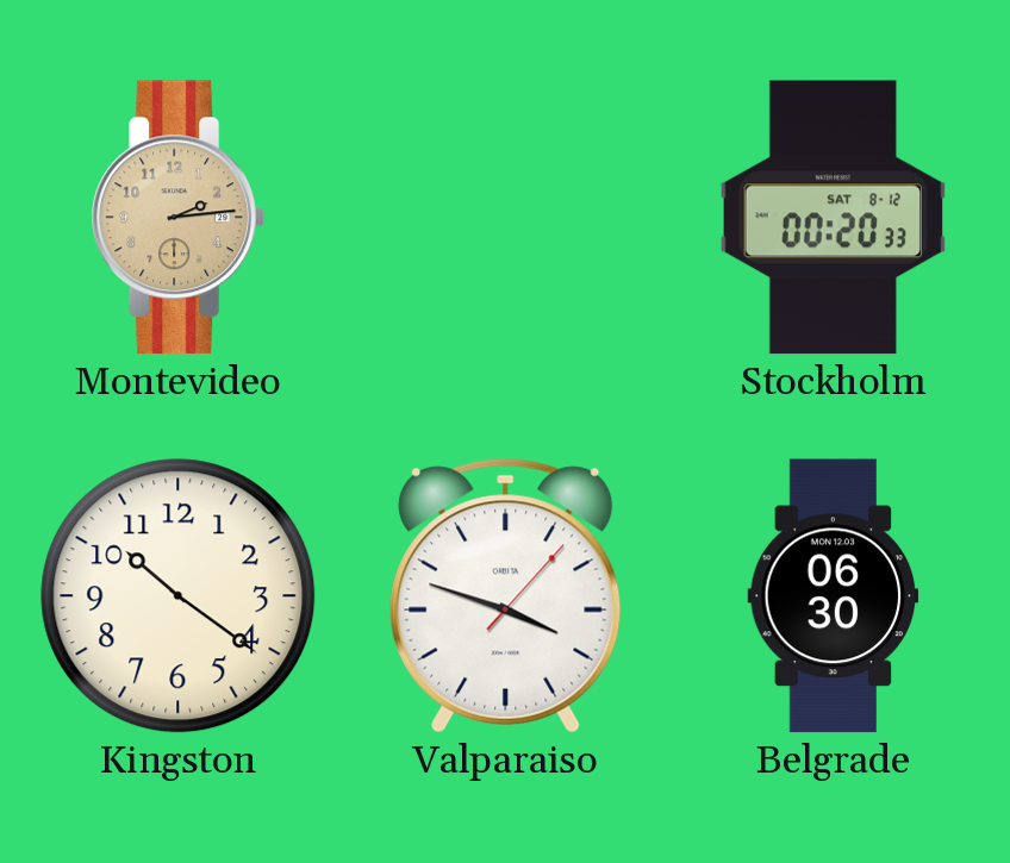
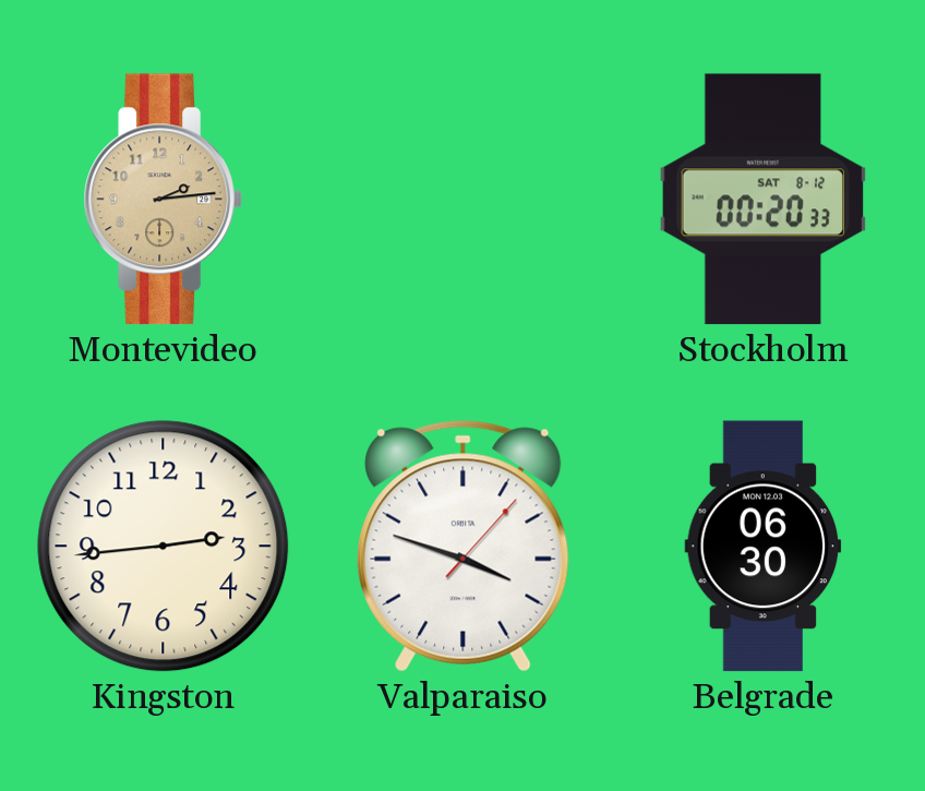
Kingston: 10:21 -> 2:44
